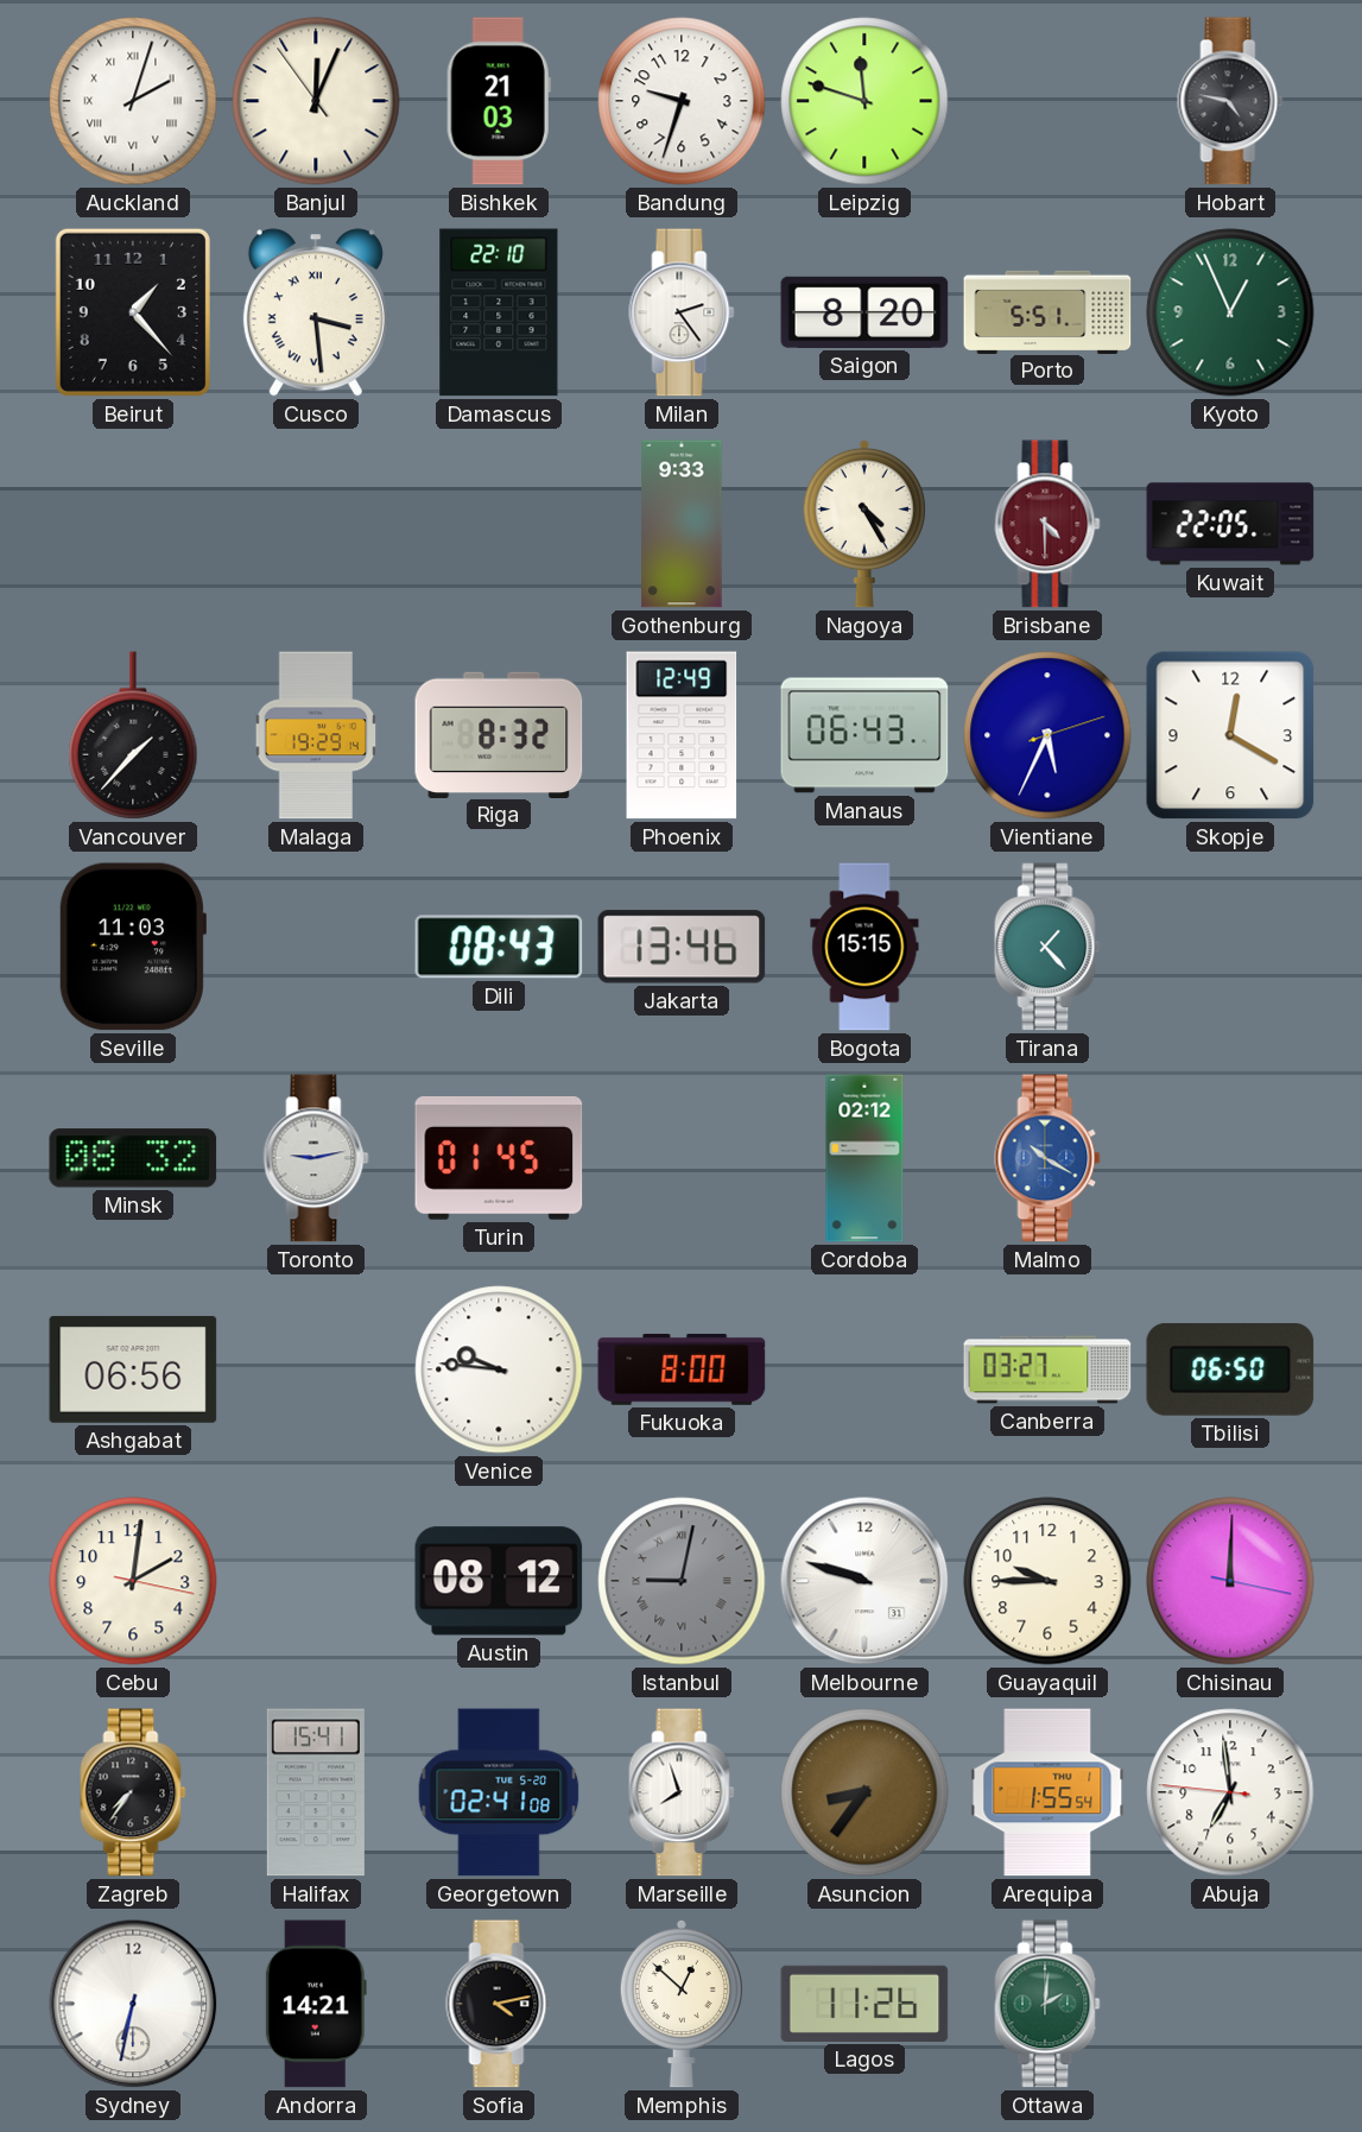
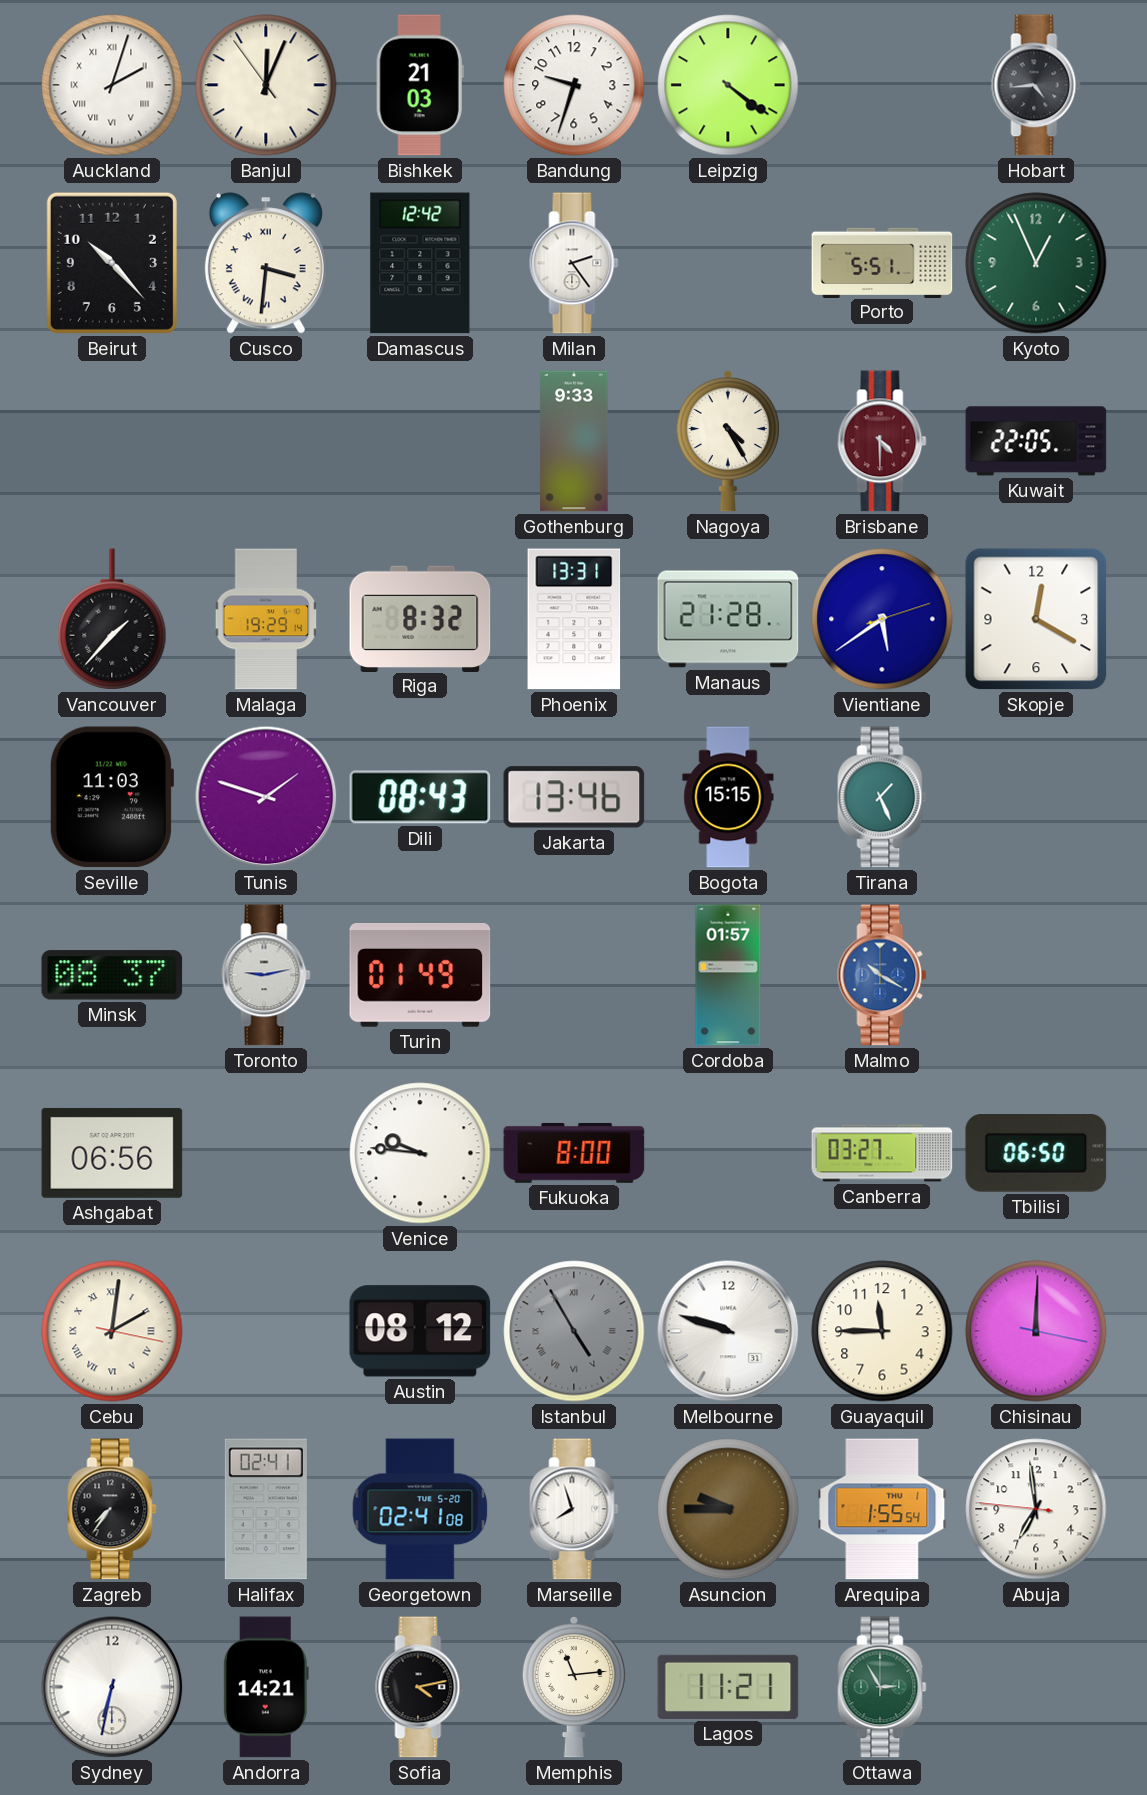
Leipzig: 11:48 -> 4:21
Hobart: 4:47 -> 4:44
Beirut: 1:23 -> 10:23
Cusco: 3:29 -> 3:31
Damascus: 22:10 -> 12:42
Saigon: 8:20 -> none
Phoenix: 12:49 -> 13:31
Manaus: 06:43 -> 21:28
Vientiane: 5:34 -> 5:39
Tunis: none -> 1:48
Tirana: 1:23 -> 1:26
Minsk: 08:32 -> 08:37
Turin: 01:45 -> 01:49
Cordoba: 02:12 -> 01:57
Cebu numerals: Arabic -> Roman
Istanbul: 9:02 -> 4:55
Guayaquil: 9:45 -> 11:45
Halifax: 15:41 -> 02:41
Asuncion: 8:36 -> 9:45
Memphis: 12:52 -> 11:14
Lagos: 11:26 -> 11:21
Ottawa: 2:01 -> 2:55
